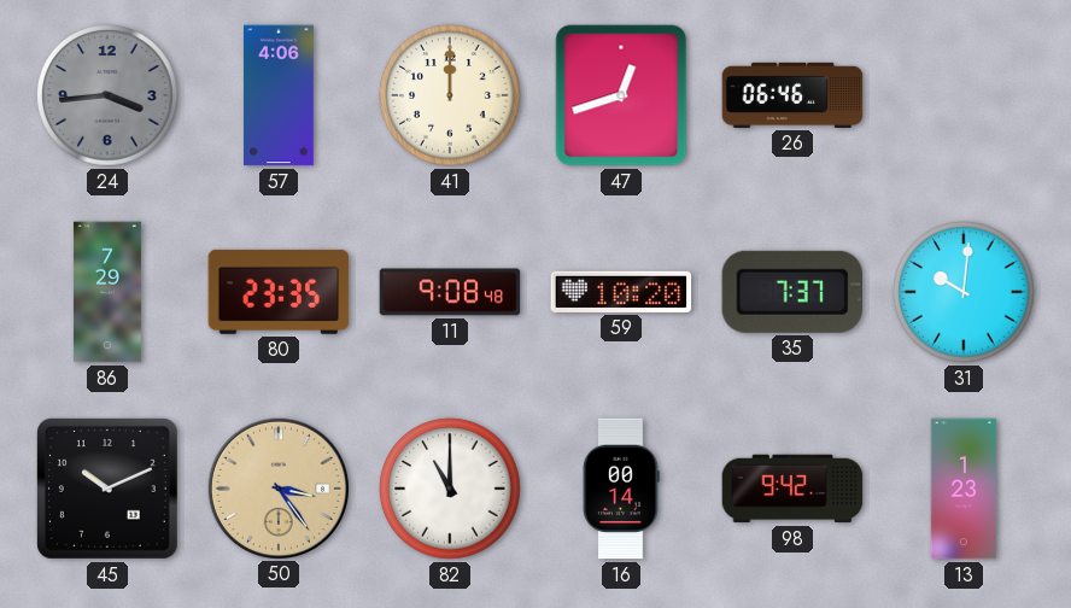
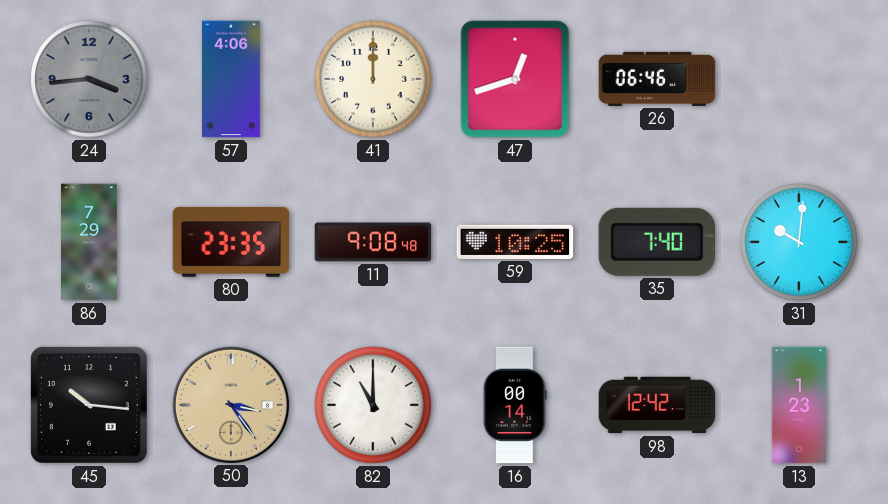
59: 10:20 -> 10:25
35: 7:37 -> 7:40
45: 10:11 -> 10:16
98: 9:42 -> 12:42
